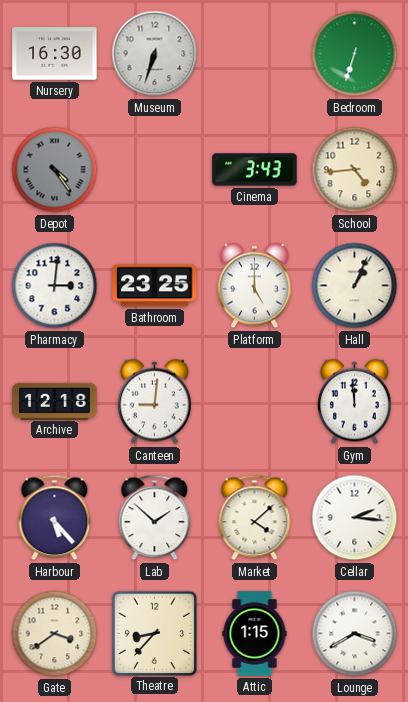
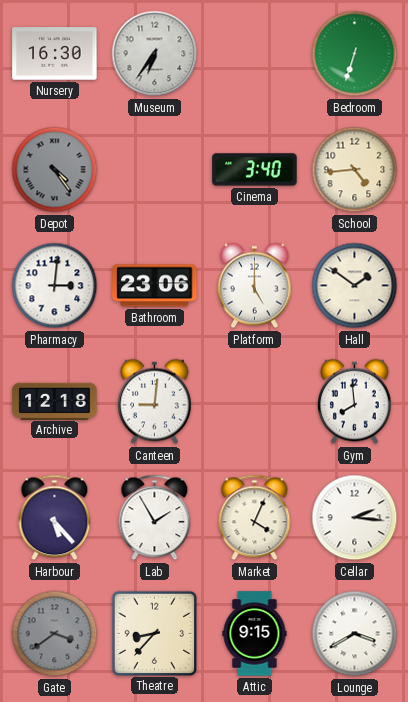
Museum: 6:33 -> 6:36
Cinema: 3:43 -> 3:40
Bathroom: 23:25 -> 23:06
Hall: 1:04 -> 1:51
Gym: 11:59 -> 7:59
Lab: 1:52 -> 1:55
Market: 4:08 -> 4:04
Gate dial: cream -> grey
Attic: 1:15 -> 9:15
